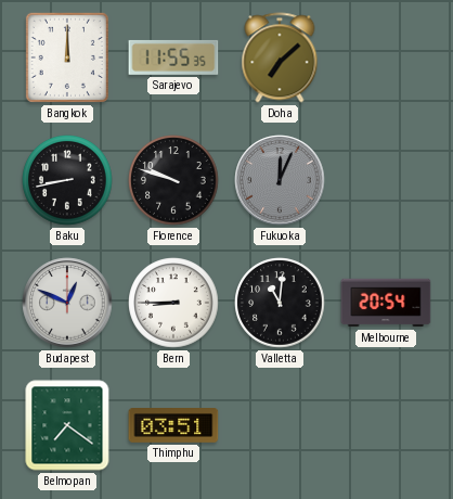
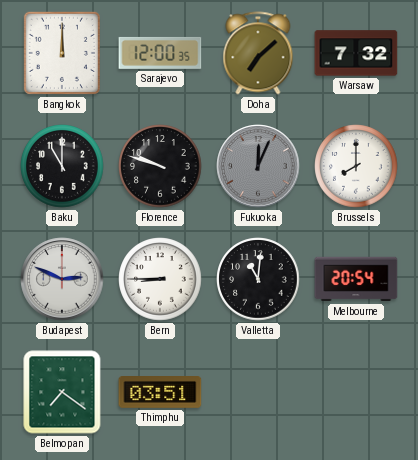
Sarajevo: 11:55 -> 12:00
Warsaw: none -> 7:32
Baku: 8:43 -> 11:00
Brussels: none -> 8:00
Budapest: 12:49 -> 2:49
